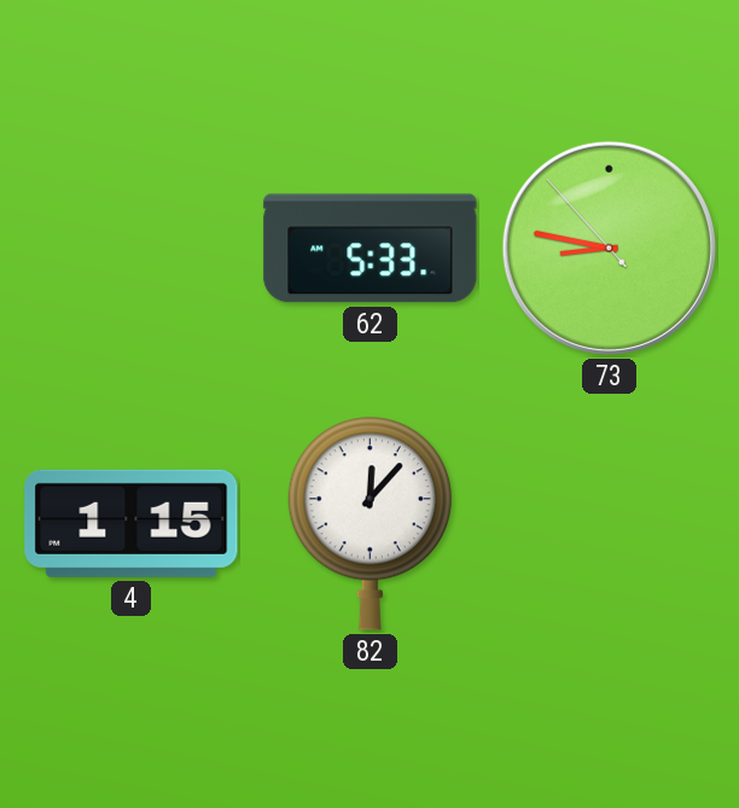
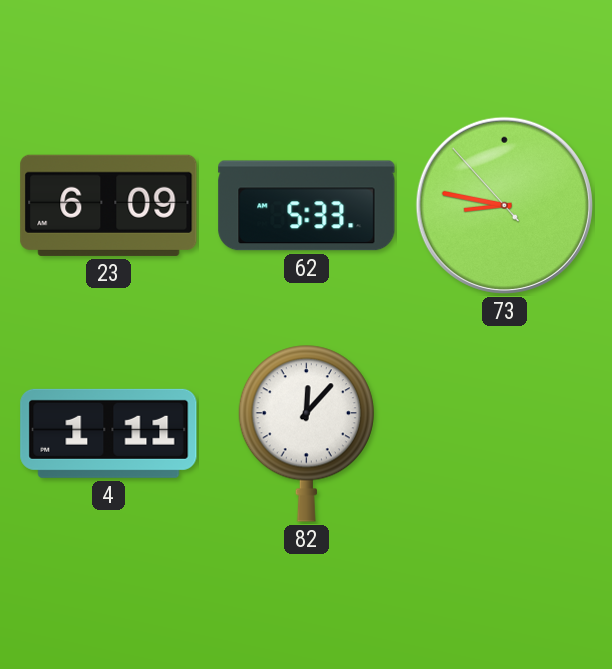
23: none -> 6:09
4: 1:15 -> 1:11
